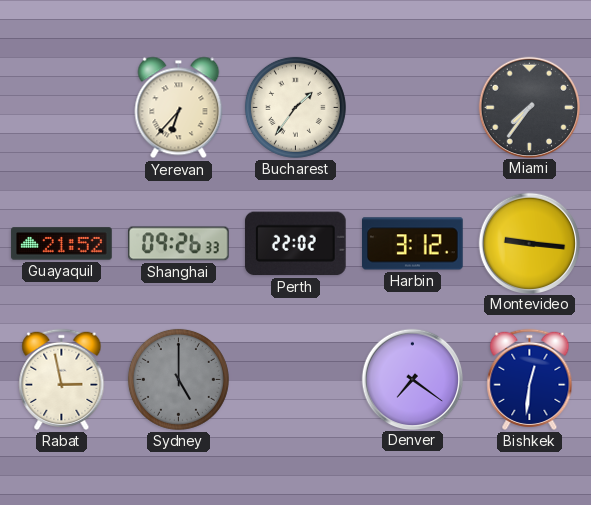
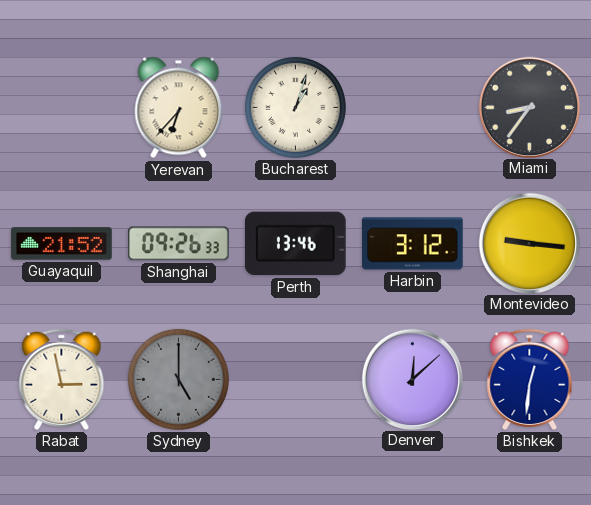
Bucharest: 1:36 -> 1:03
Miami: 7:36 -> 8:36
Perth: 22:02 -> 13:46
Denver: 7:21 -> 12:08
